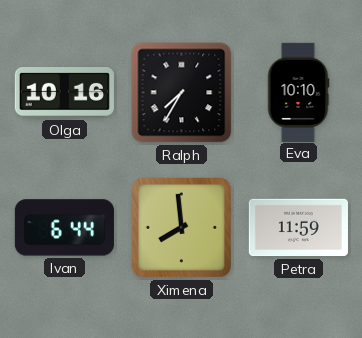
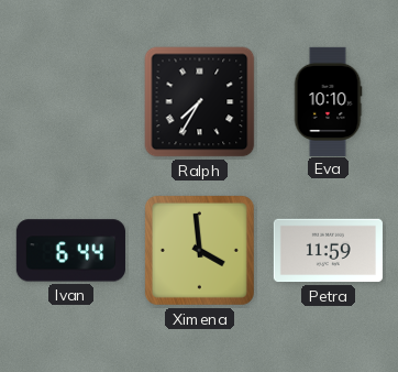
Olga: 10:16 -> none
Ximena: 7:59 -> 3:59
